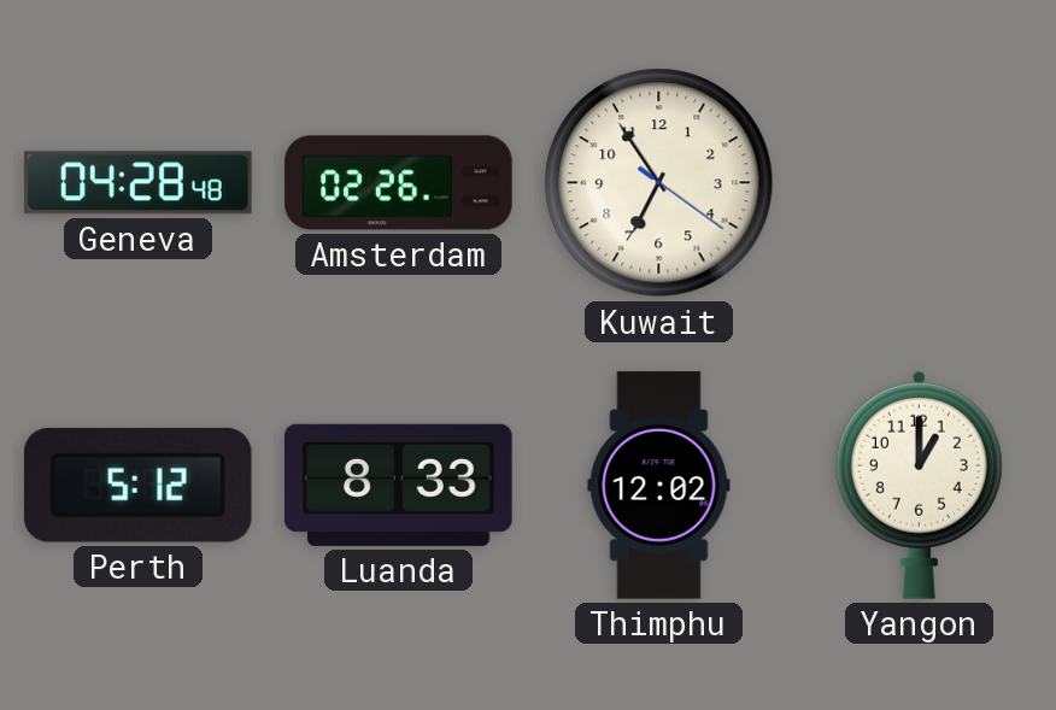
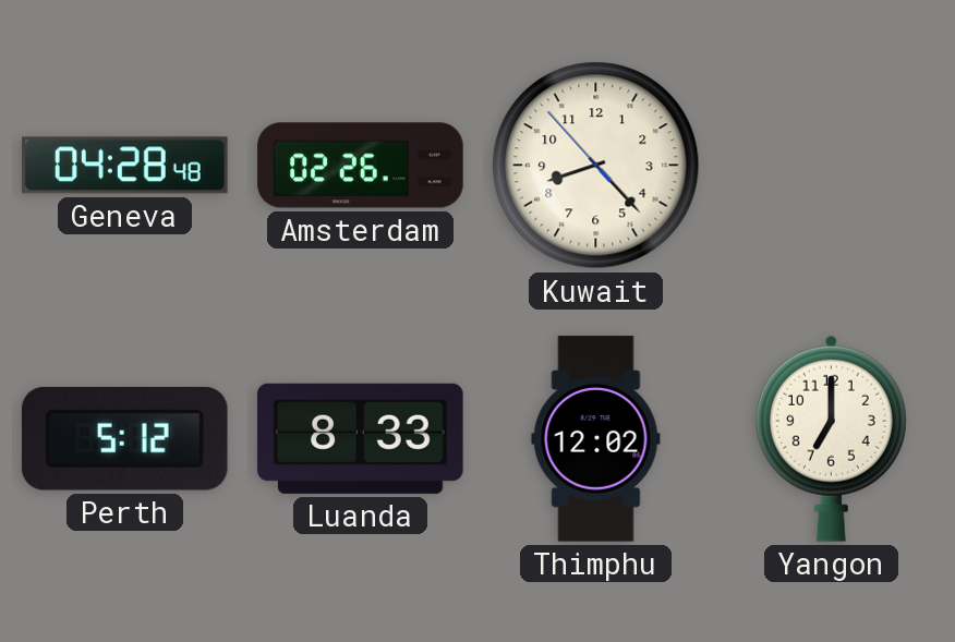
Kuwait: 6:54 -> 8:22
Yangon: 1:00 -> 7:00
